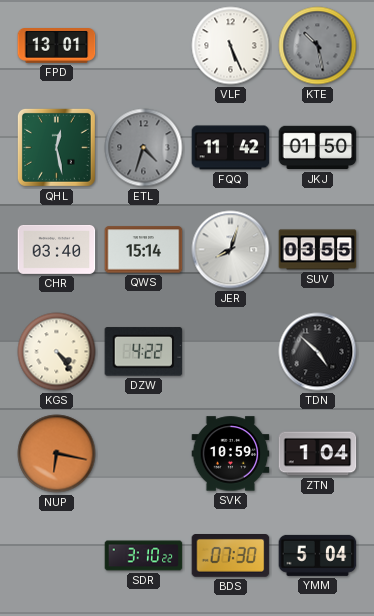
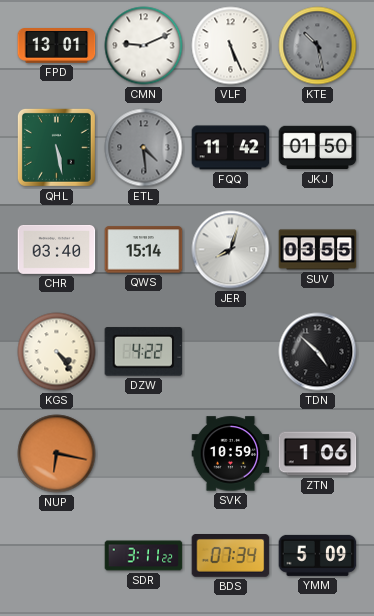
CMN: none -> 9:11
QHL: 12:28 -> 5:28
ETL: 4:33 -> 4:29
ZTN: 1:04 -> 1:06
SDR: 3:10 -> 3:11
BDS: 07:30 -> 07:34
YMM: 5:04 -> 5:09
